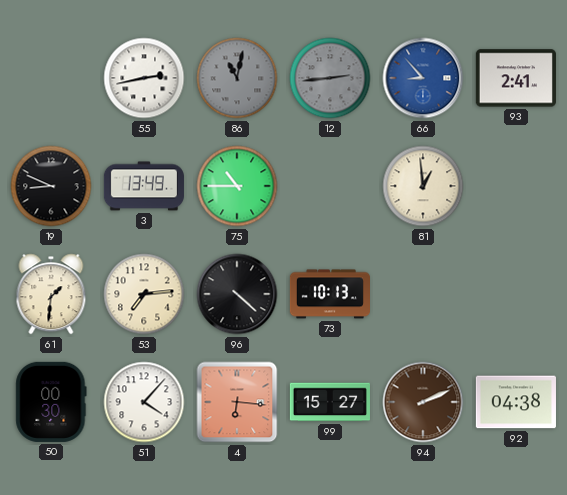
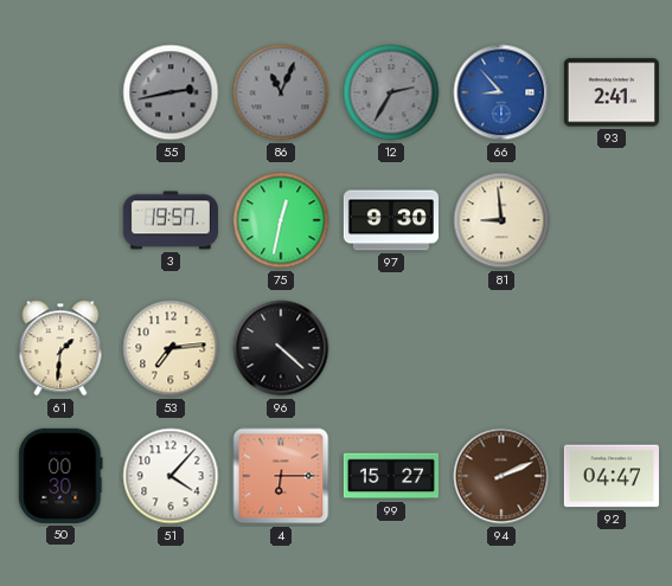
55 dial: white -> grey
86: 11:02 -> 11:04
12: 2:44 -> 2:35
19: 8:49 -> none
3: 13:49 -> 19:57
75: 10:45 -> 12:32
97: none -> 9:30
81: 12:59 -> 8:59
73: 10:13 -> none
4: 6:16 -> 6:15
92: 04:38 -> 04:47
